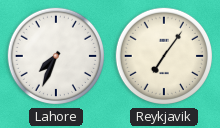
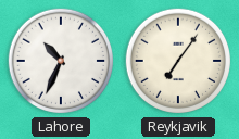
Lahore: 7:34 -> 10:34
